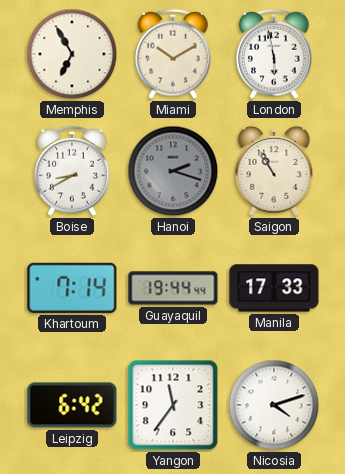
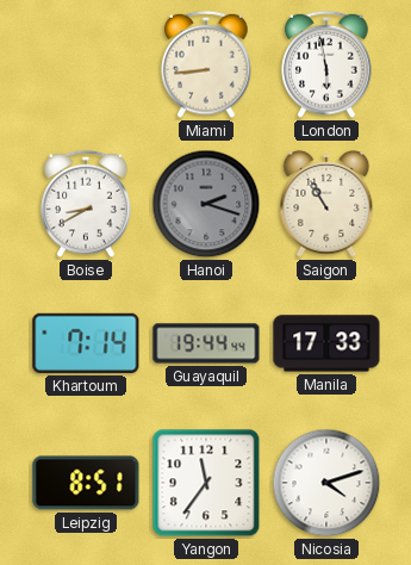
Memphis: 6:55 -> none
Miami: 10:10 -> 8:44
Leipzig: 6:42 -> 8:51
